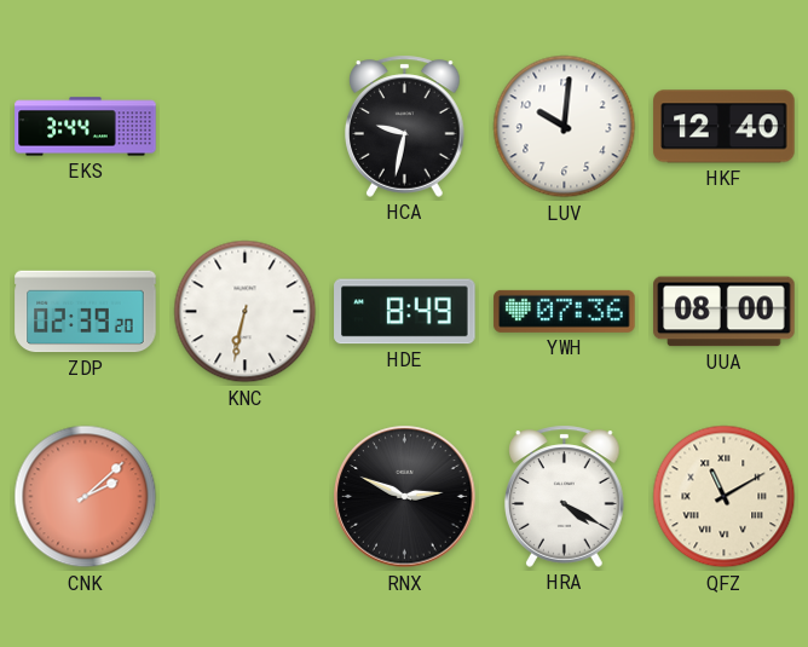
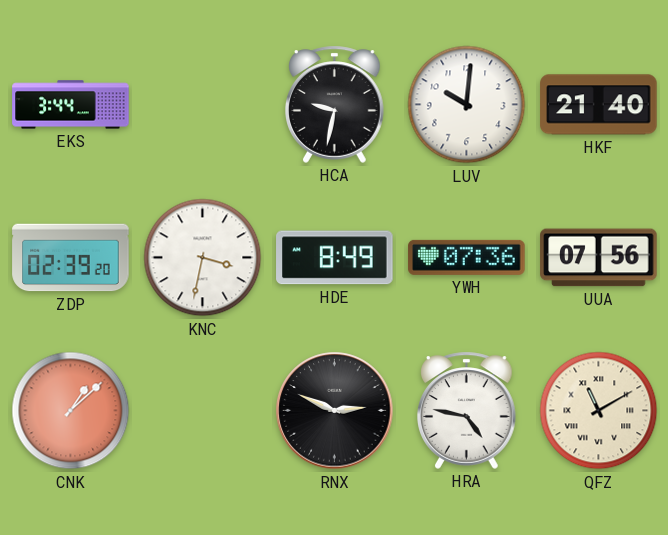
HKF: 12:40 -> 21:40
KNC: 6:32 -> 3:32
UUA: 08:00 -> 07:56
CNK: 2:08 -> 1:08
HRA: 4:20 -> 4:47
